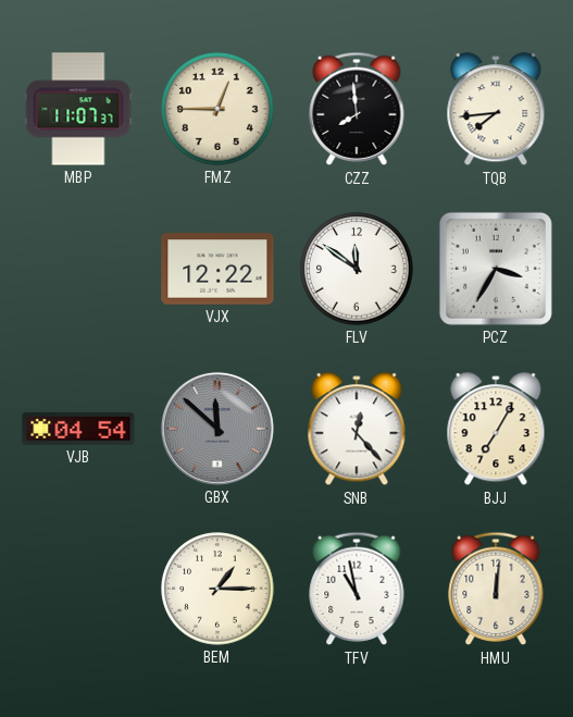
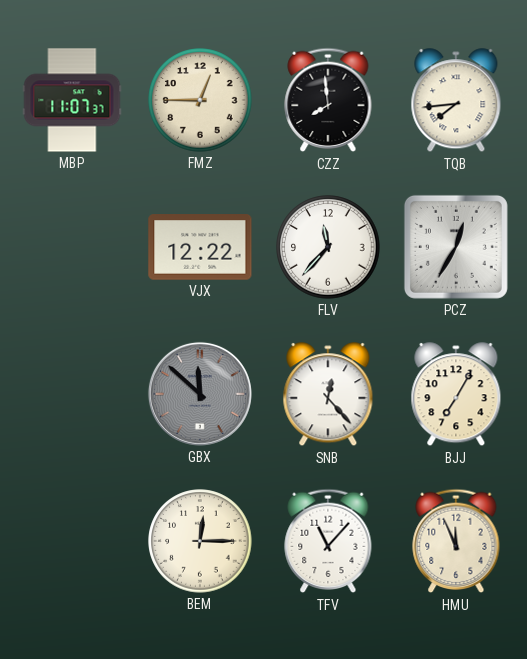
FLV: 11:51 -> 11:37
PCZ: 3:35 -> 12:35
VJB: 04:54 -> none
BEM: 1:15 -> 12:15
TFV: 10:58 -> 11:07
HMU: 12:01 -> 11:56
